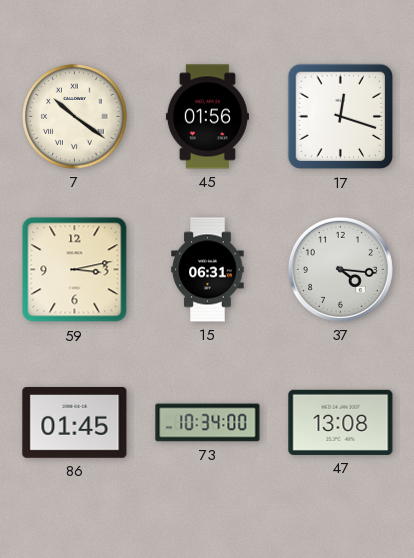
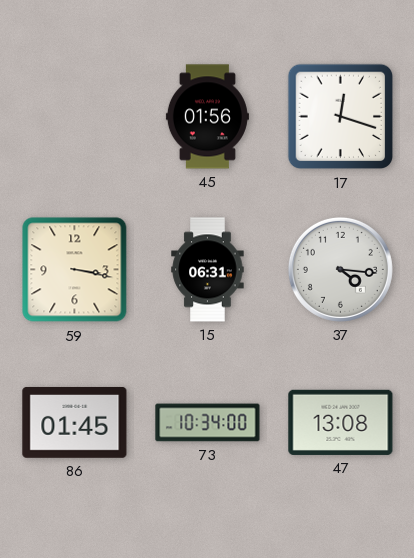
7: 10:21 -> none
59: 3:13 -> 3:17
